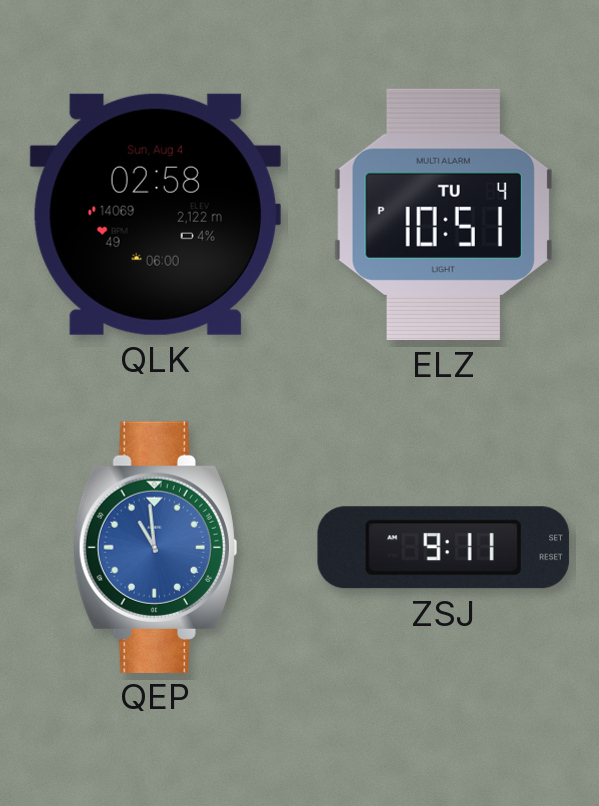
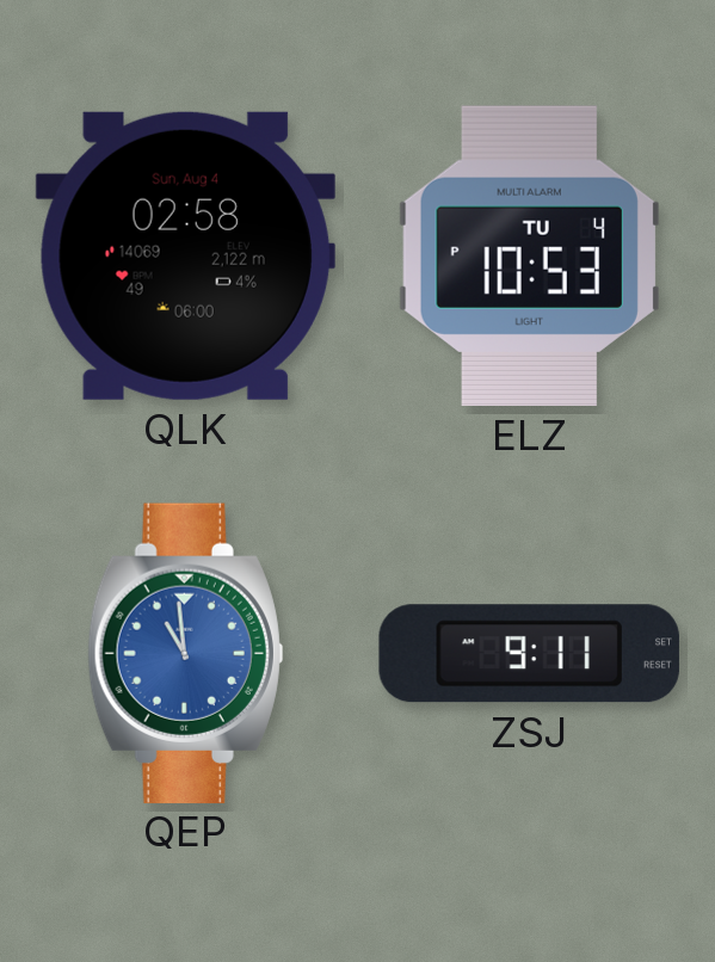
ELZ: 10:51 -> 10:53
